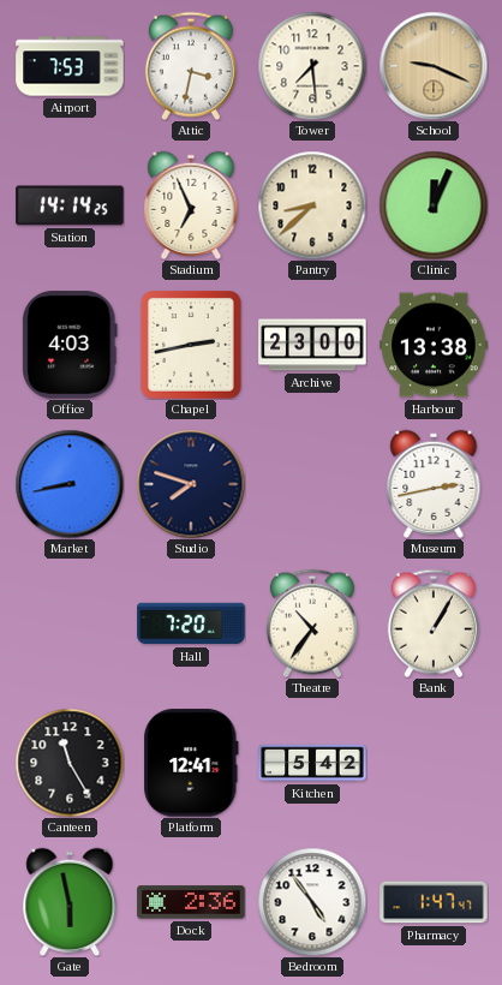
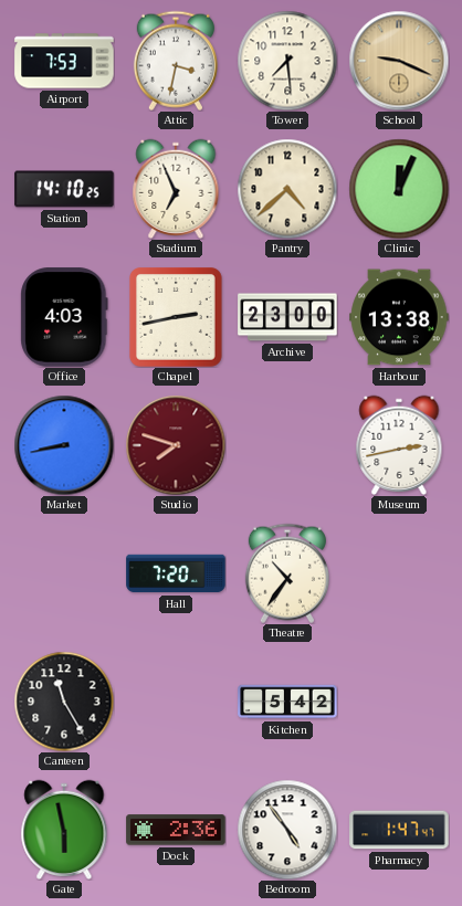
Station: 14:14 -> 14:10
Pantry: 8:38 -> 4:38
Studio dial: navy -> burgundy
Bank: 1:05 -> none
Platform: 12:41 -> none
